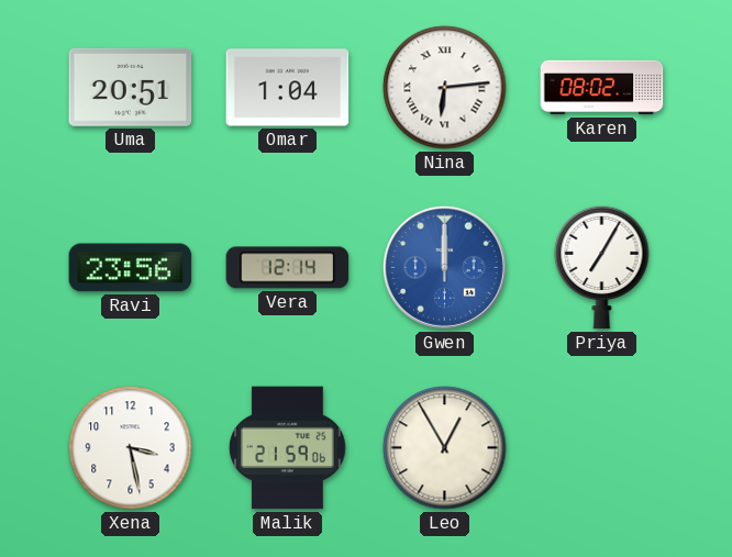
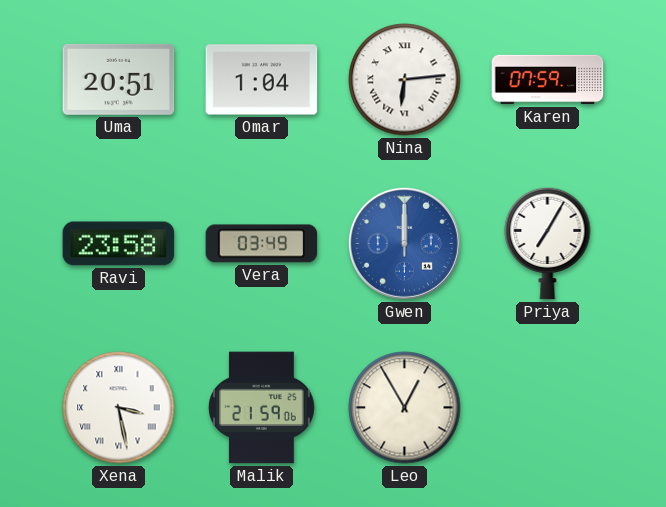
Karen: 08:02 -> 07:59
Ravi: 23:56 -> 23:58
Vera: 12:14 -> 03:49
Xena numerals: Arabic -> Roman
